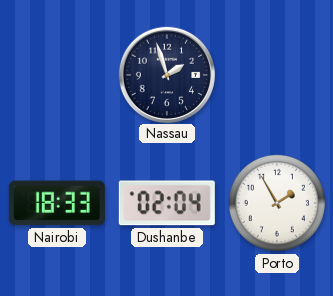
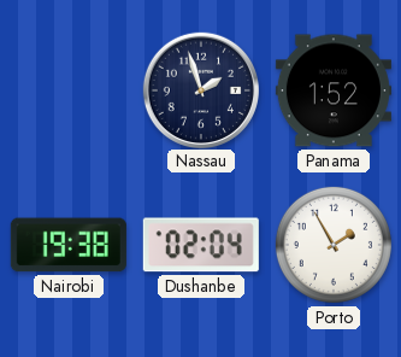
Panama: none -> 1:52
Nairobi: 18:33 -> 19:38
